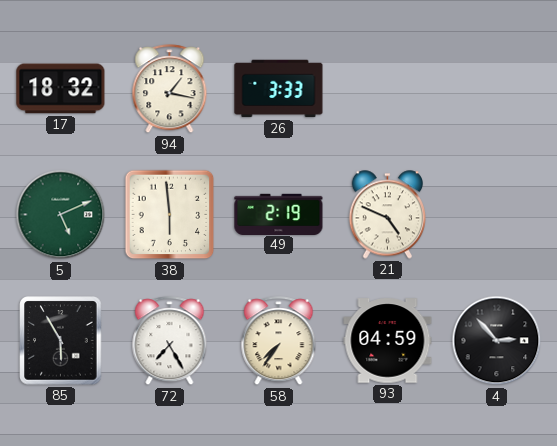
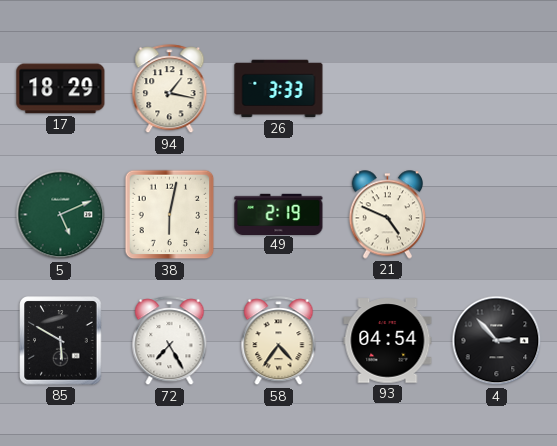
17: 18:32 -> 18:29
38: 5:59 -> 6:02
85: 5:55 -> 5:50
58: 7:36 -> 4:36
93: 04:59 -> 04:54
